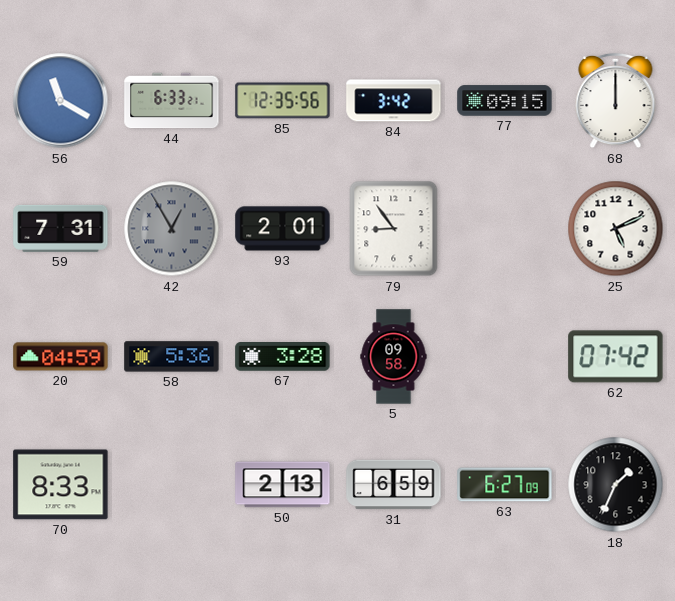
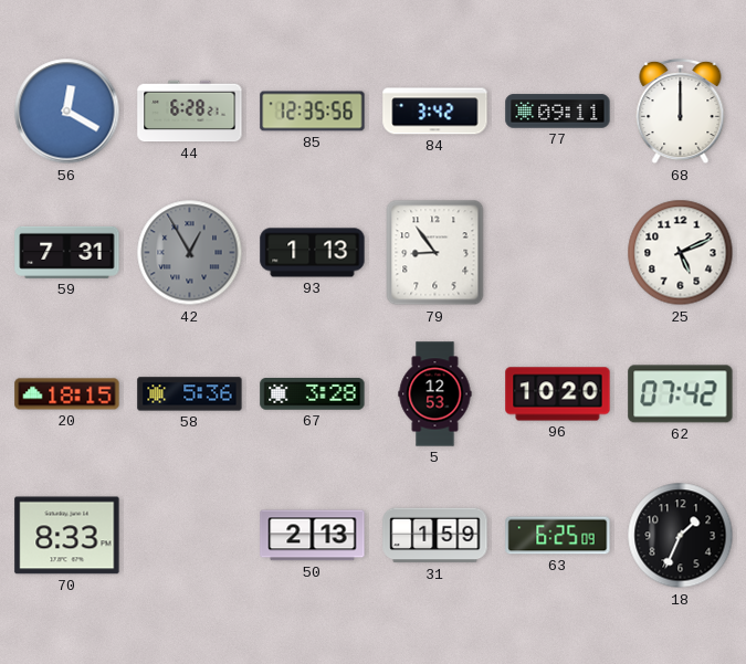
56: 11:20 -> 12:20
44: 6:33 -> 6:28
77: 09:15 -> 09:11
93: 2:01 -> 1:13
20: 04:59 -> 18:15
5: 09:58 -> 12:53
96: none -> 10:20
31: 6:59 -> 1:59
63: 6:27 -> 6:25
